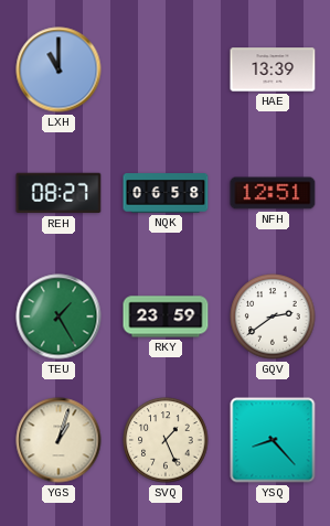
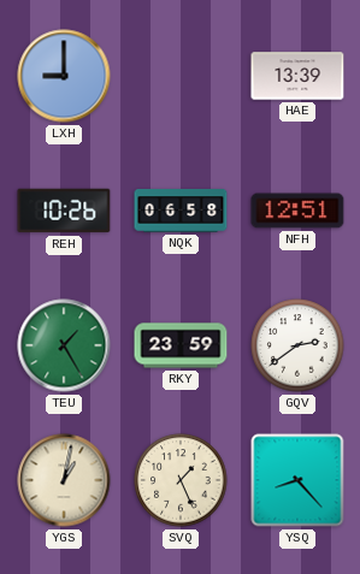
LXH: 11:00 -> 9:00
REH: 08:27 -> 10:26
YGS: 1:03 -> 1:02
